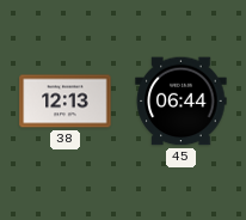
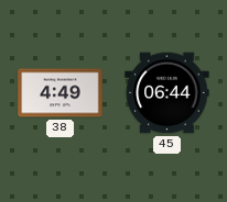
38: 12:13 -> 4:49
